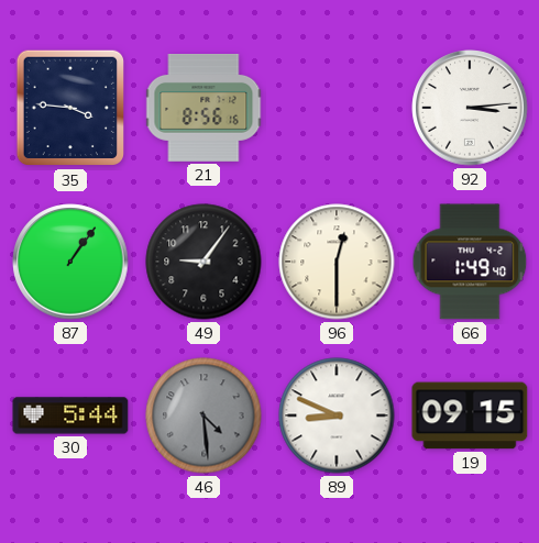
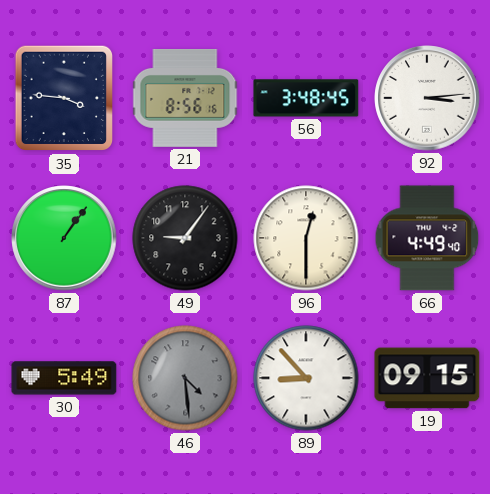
56: none -> 3:48
66: 1:49 -> 4:49
30: 5:44 -> 5:49
89: 8:49 -> 8:53
